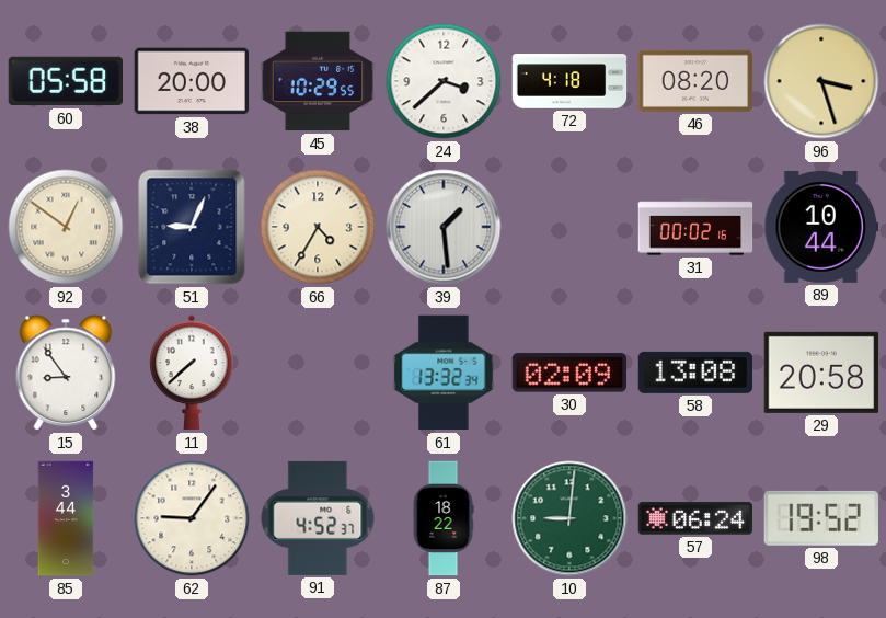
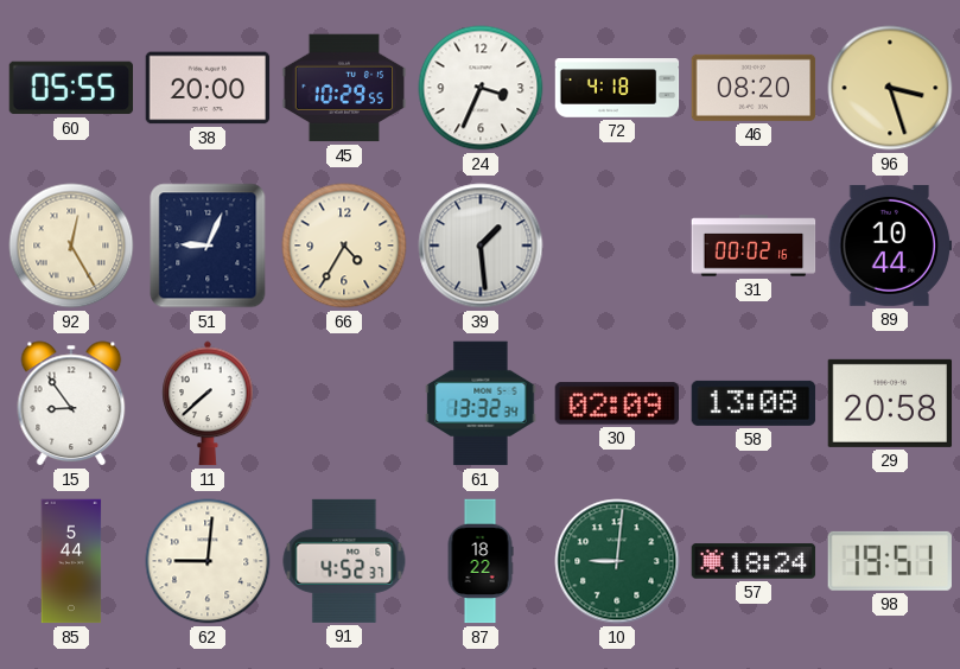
60: 05:58 -> 05:55
24: 3:38 -> 3:34
92: 12:51 -> 12:25
85: 3:44 -> 5:44
62: 9:06 -> 9:01
57: 06:24 -> 18:24
98: 19:52 -> 19:51
